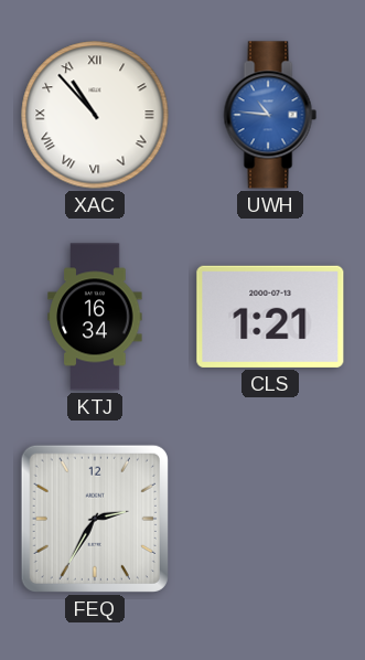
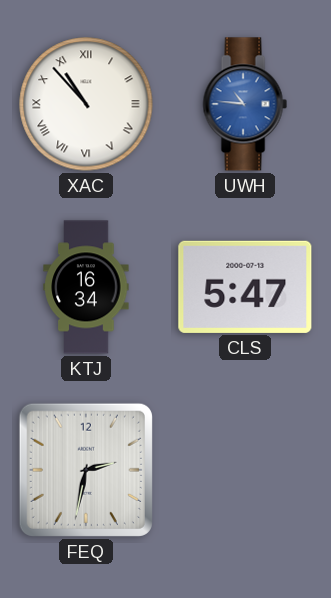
CLS: 1:21 -> 5:47
FEQ: 2:35 -> 2:32
